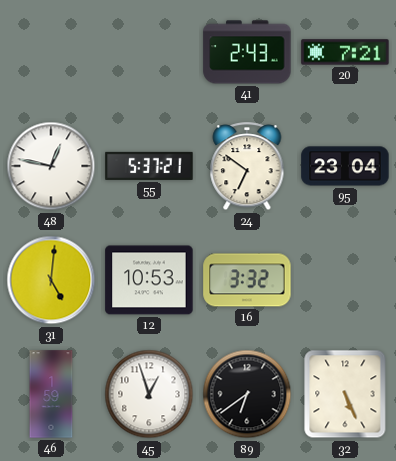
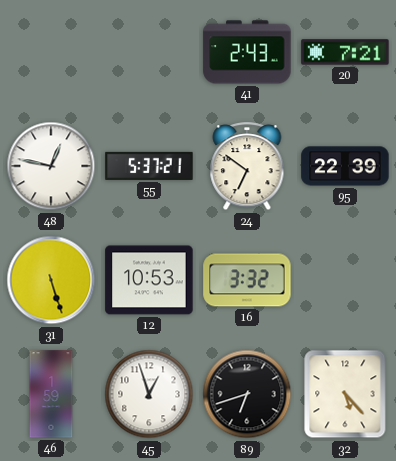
95: 23:04 -> 22:39
31: 5:01 -> 5:27
89: 6:39 -> 6:42
32: 5:26 -> 5:23
